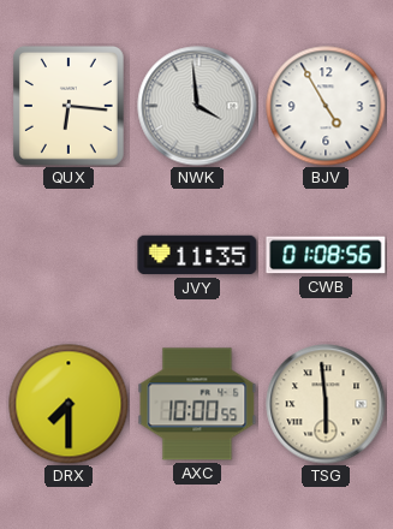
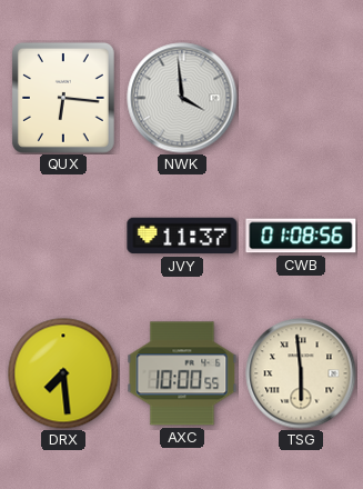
BJV: 4:55 -> none
JVY: 11:35 -> 11:37
DRX: 7:30 -> 7:29
